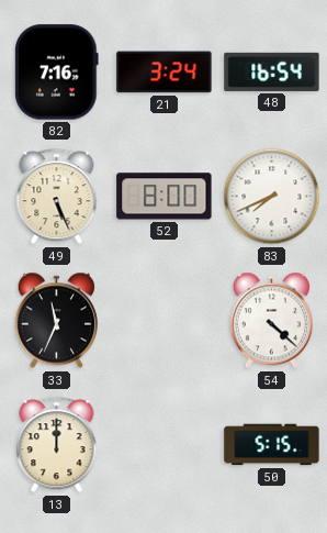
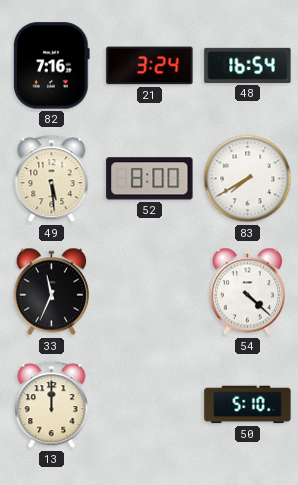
49: 5:26 -> 5:29
83: 7:41 -> 7:40
50: 5:15 -> 5:10
